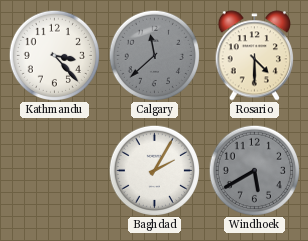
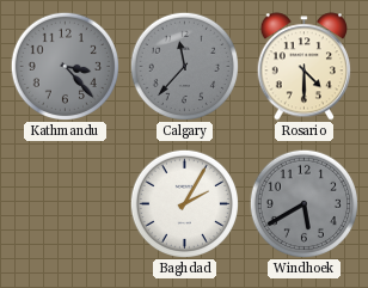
Kathmandu dial: white -> grey
Calgary: 11:38 -> 11:37
